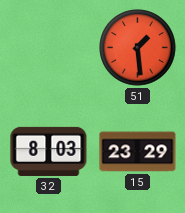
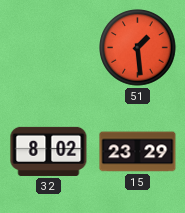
32: 8:03 -> 8:02
